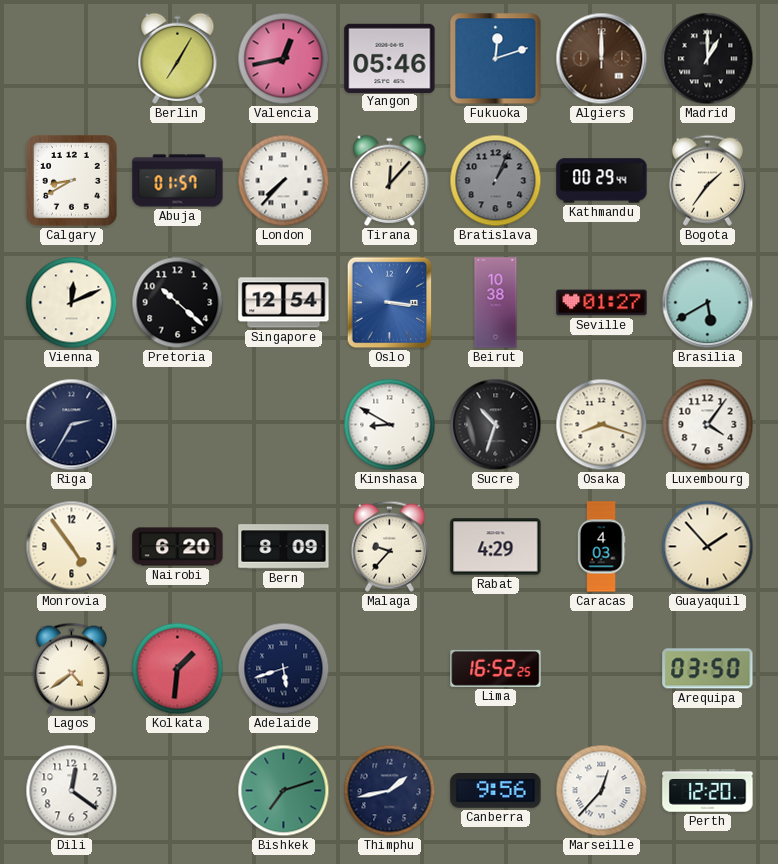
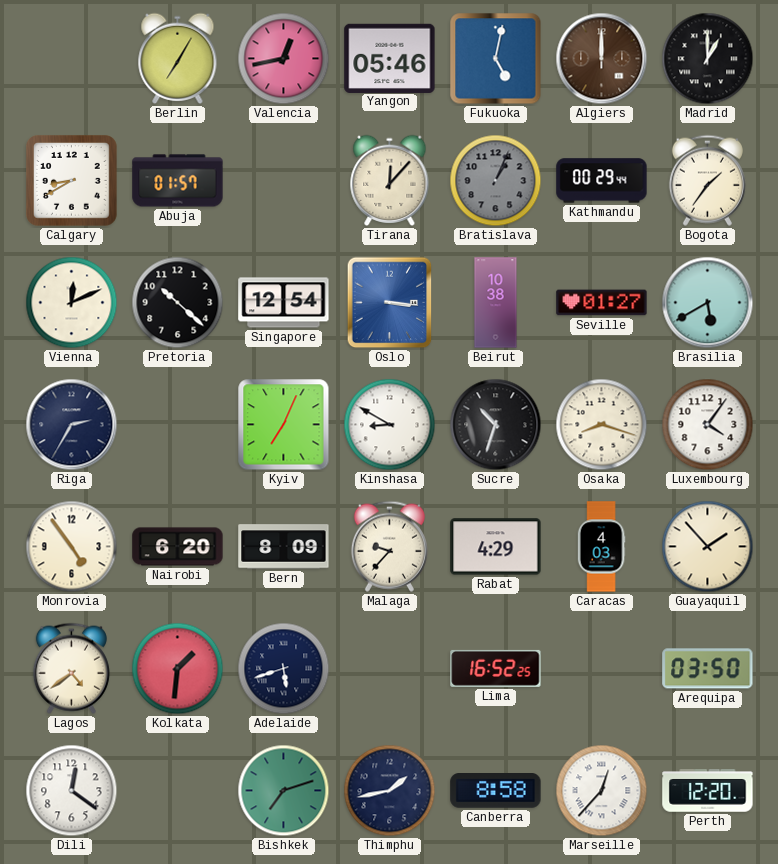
Fukuoka: 12:12 -> 5:02
London: 7:37 -> none
Kyiv: none -> 7:04
Canberra: 9:56 -> 8:58
